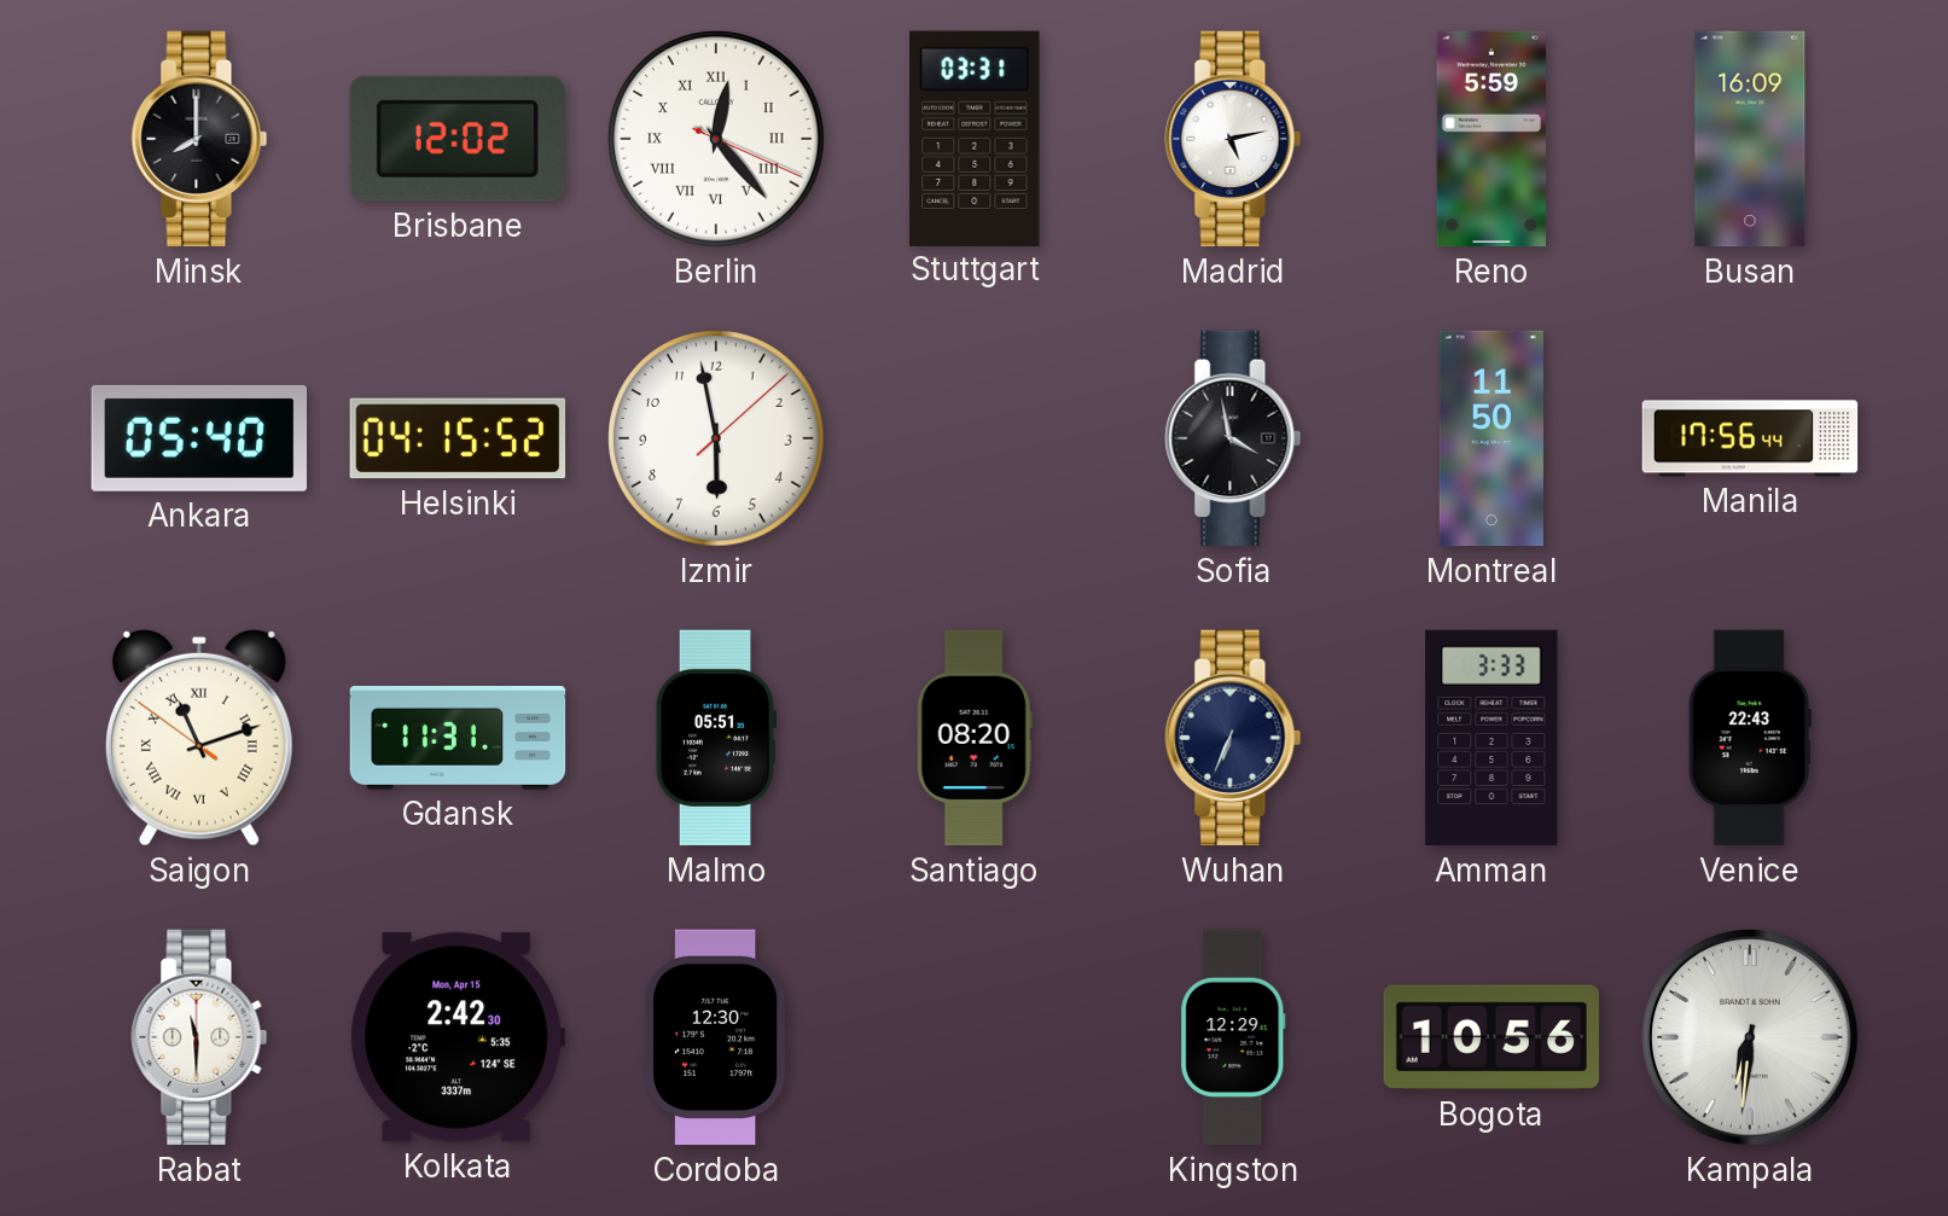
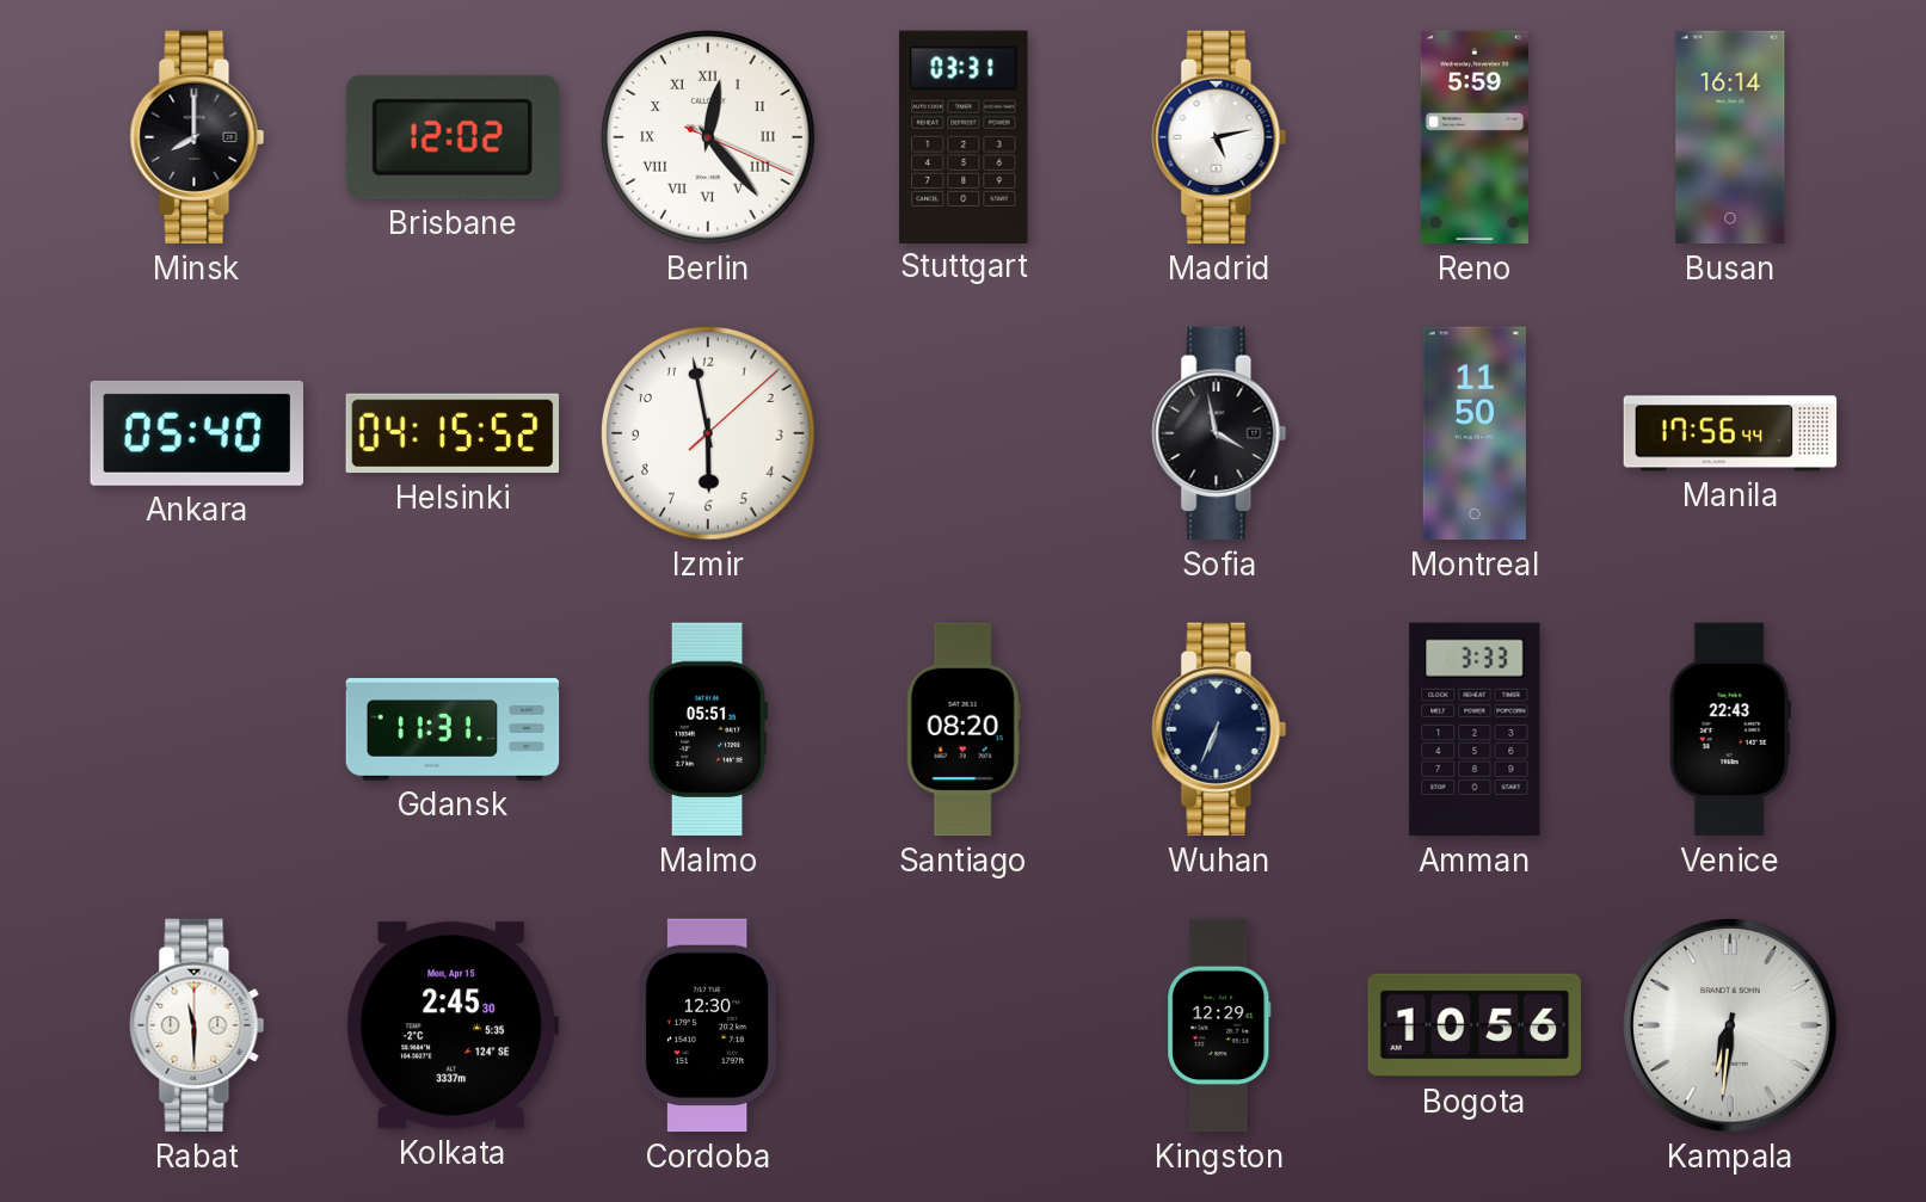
Busan: 16:09 -> 16:14
Saigon: 11:11 -> none
Kolkata: 2:42 -> 2:45
